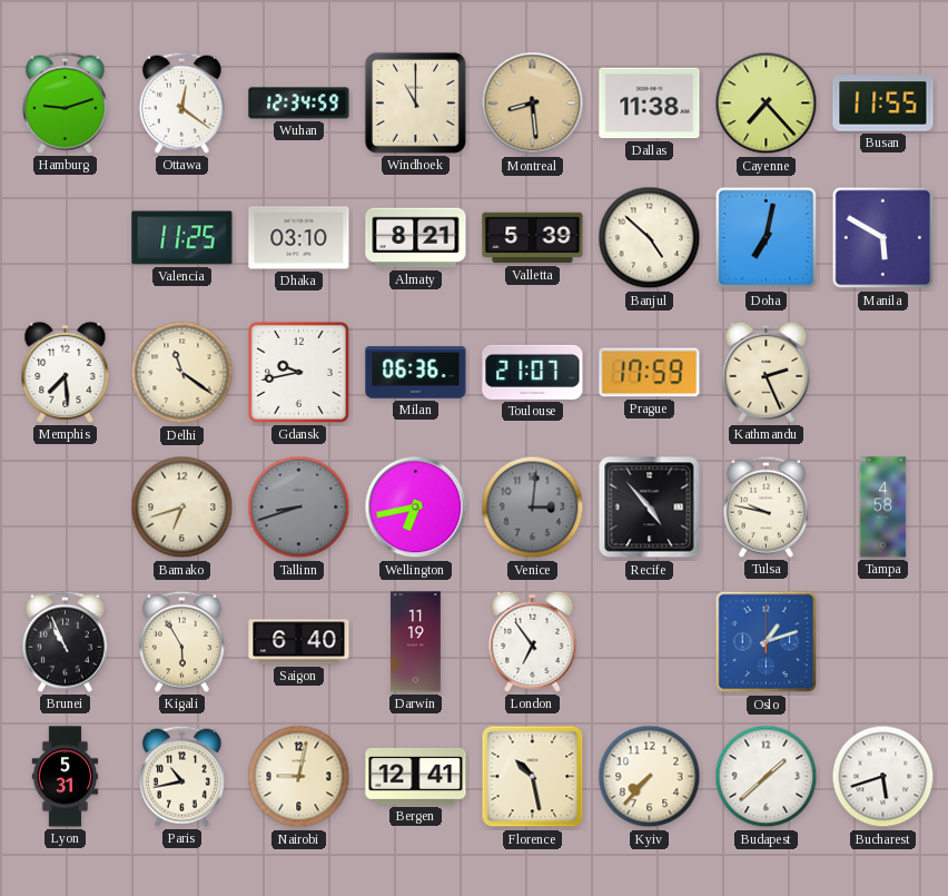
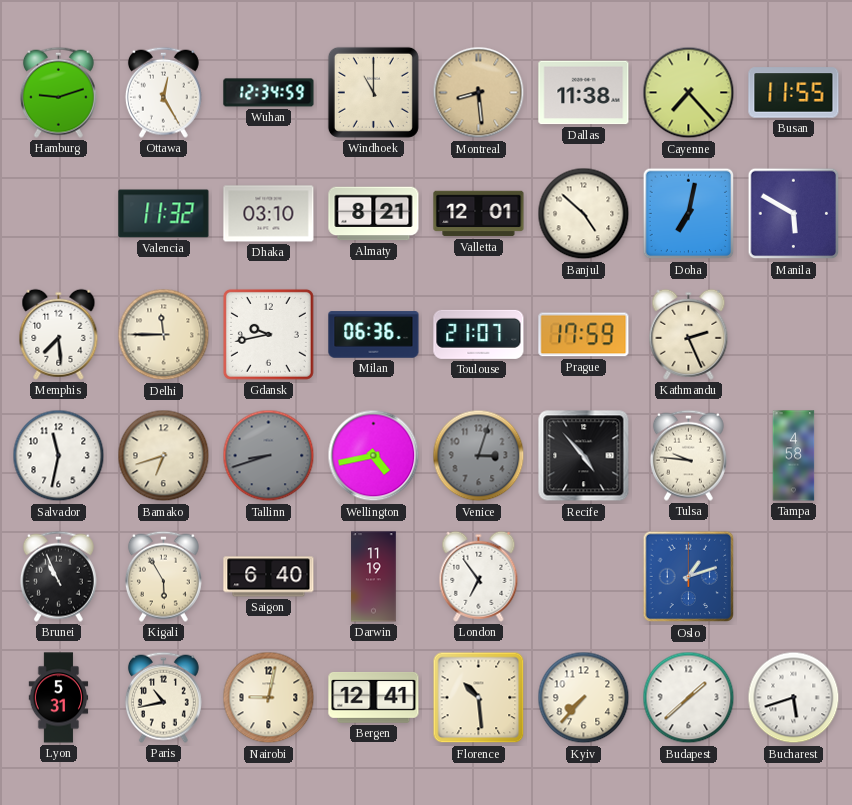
Ottawa: 12:21 -> 12:25
Valencia: 11:25 -> 11:32
Valletta: 5:39 -> 12:01
Delhi: 11:21 -> 11:45
Salvador: none -> 11:32
Wellington: 6:43 -> 4:43
Venice: 3:01 -> 3:03
Tulsa: 9:47 -> 9:46
Florence: 10:28 -> 10:29
